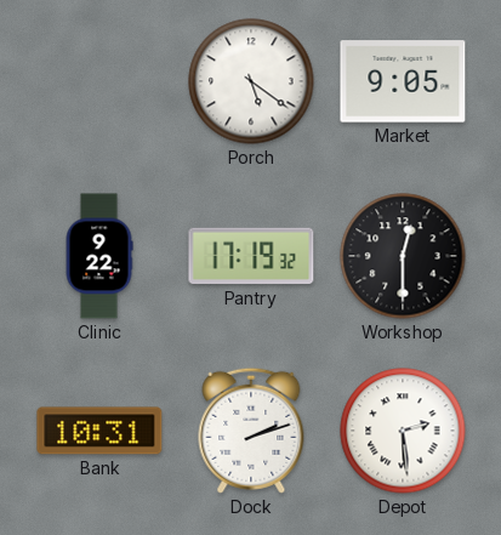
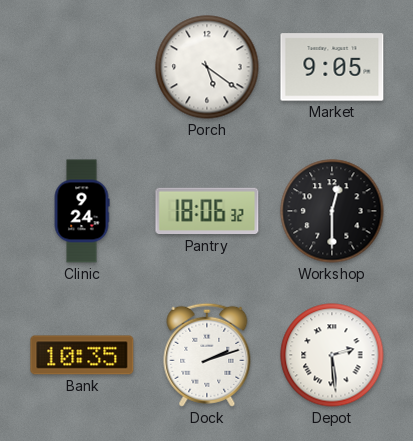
Clinic: 9:22 -> 9:24
Pantry: 17:19 -> 18:06
Bank: 10:31 -> 10:35
